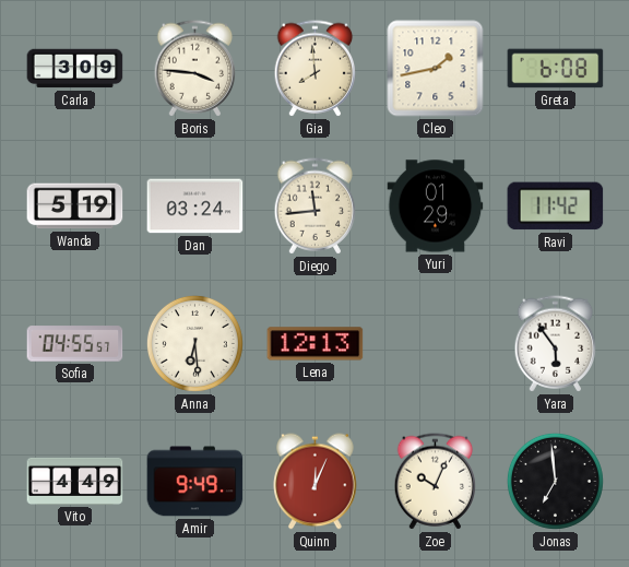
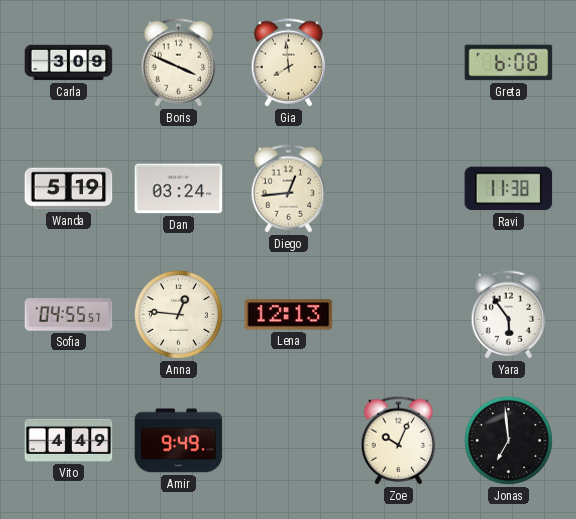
Boris: 3:46 -> 3:49
Cleo: 1:43 -> none
Diego: 11:44 -> 12:44
Yuri: 01:29 -> none
Ravi: 11:42 -> 11:38
Anna: 6:29 -> 12:46
Quinn: 12:04 -> none
